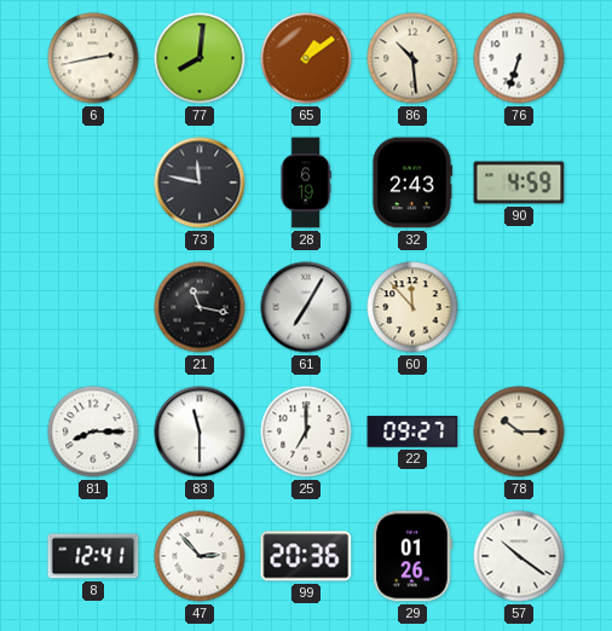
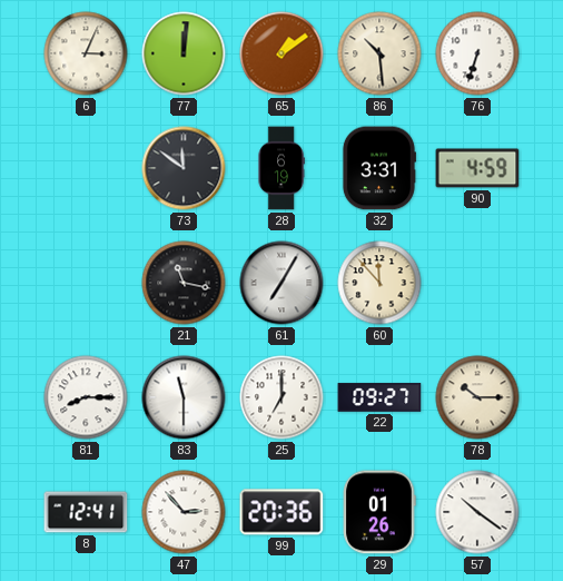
6: 2:43 -> 3:04
77: 8:01 -> 12:01
73: 11:47 -> 11:51
32: 2:43 -> 3:31
